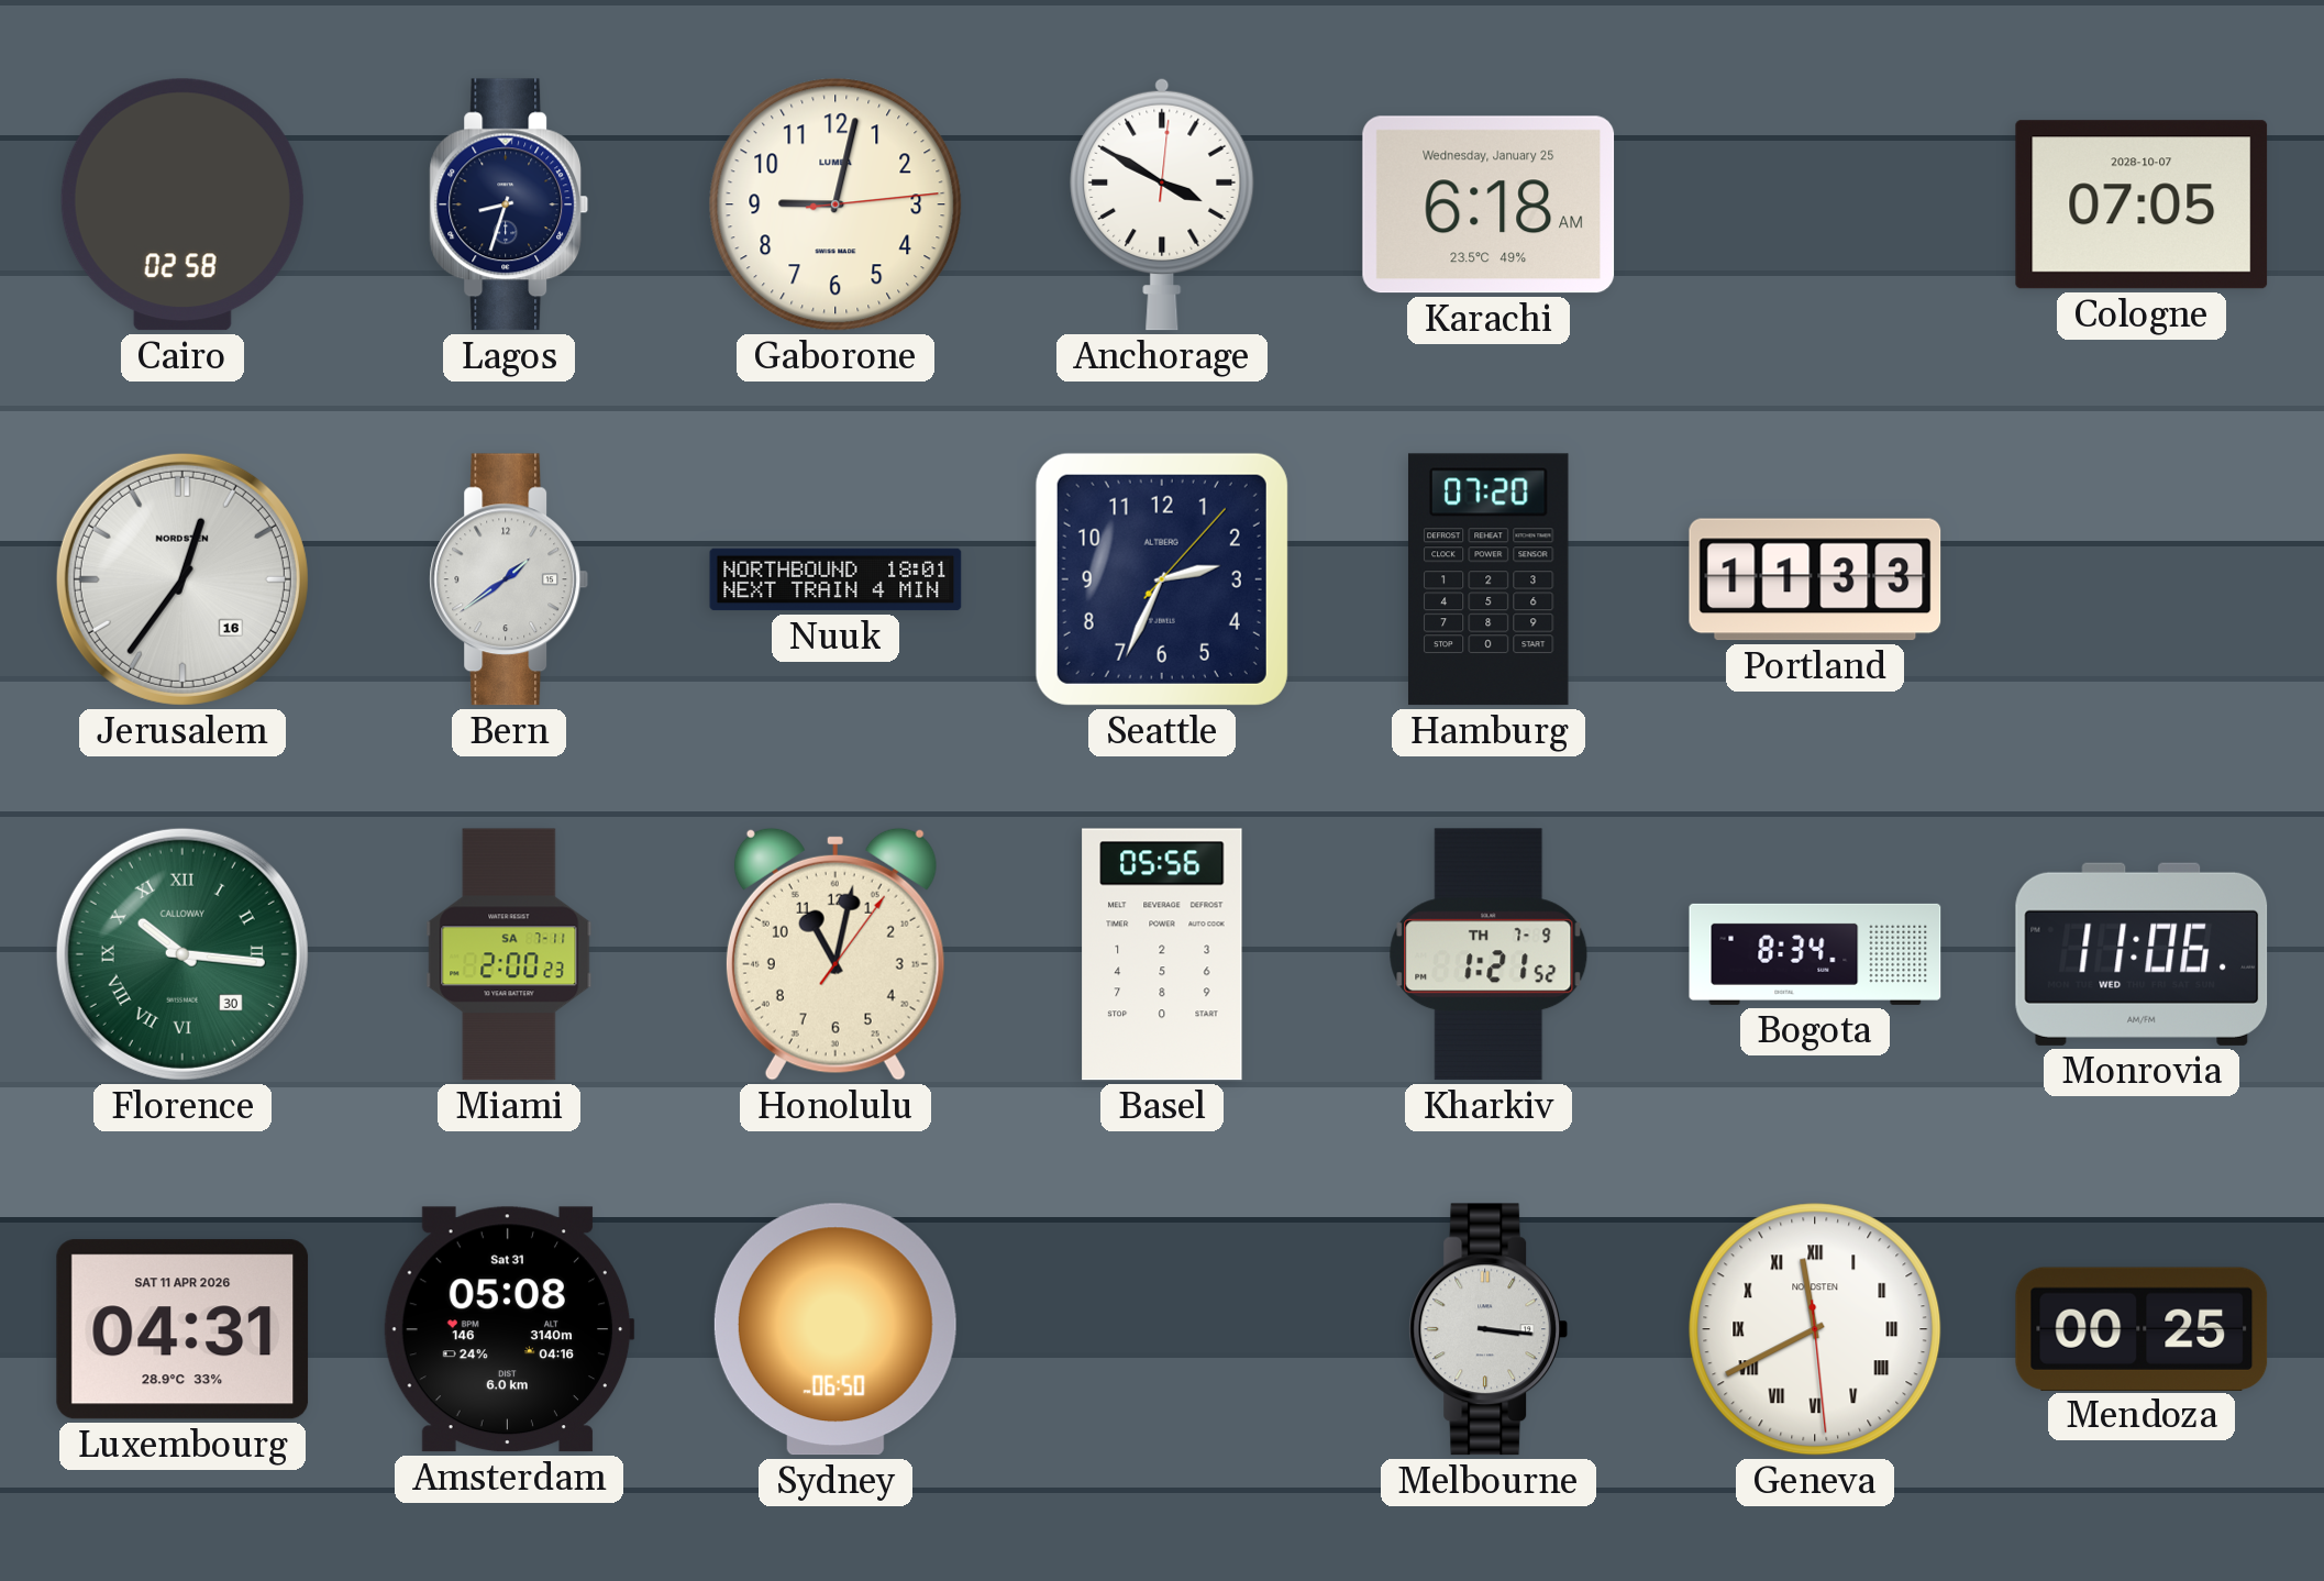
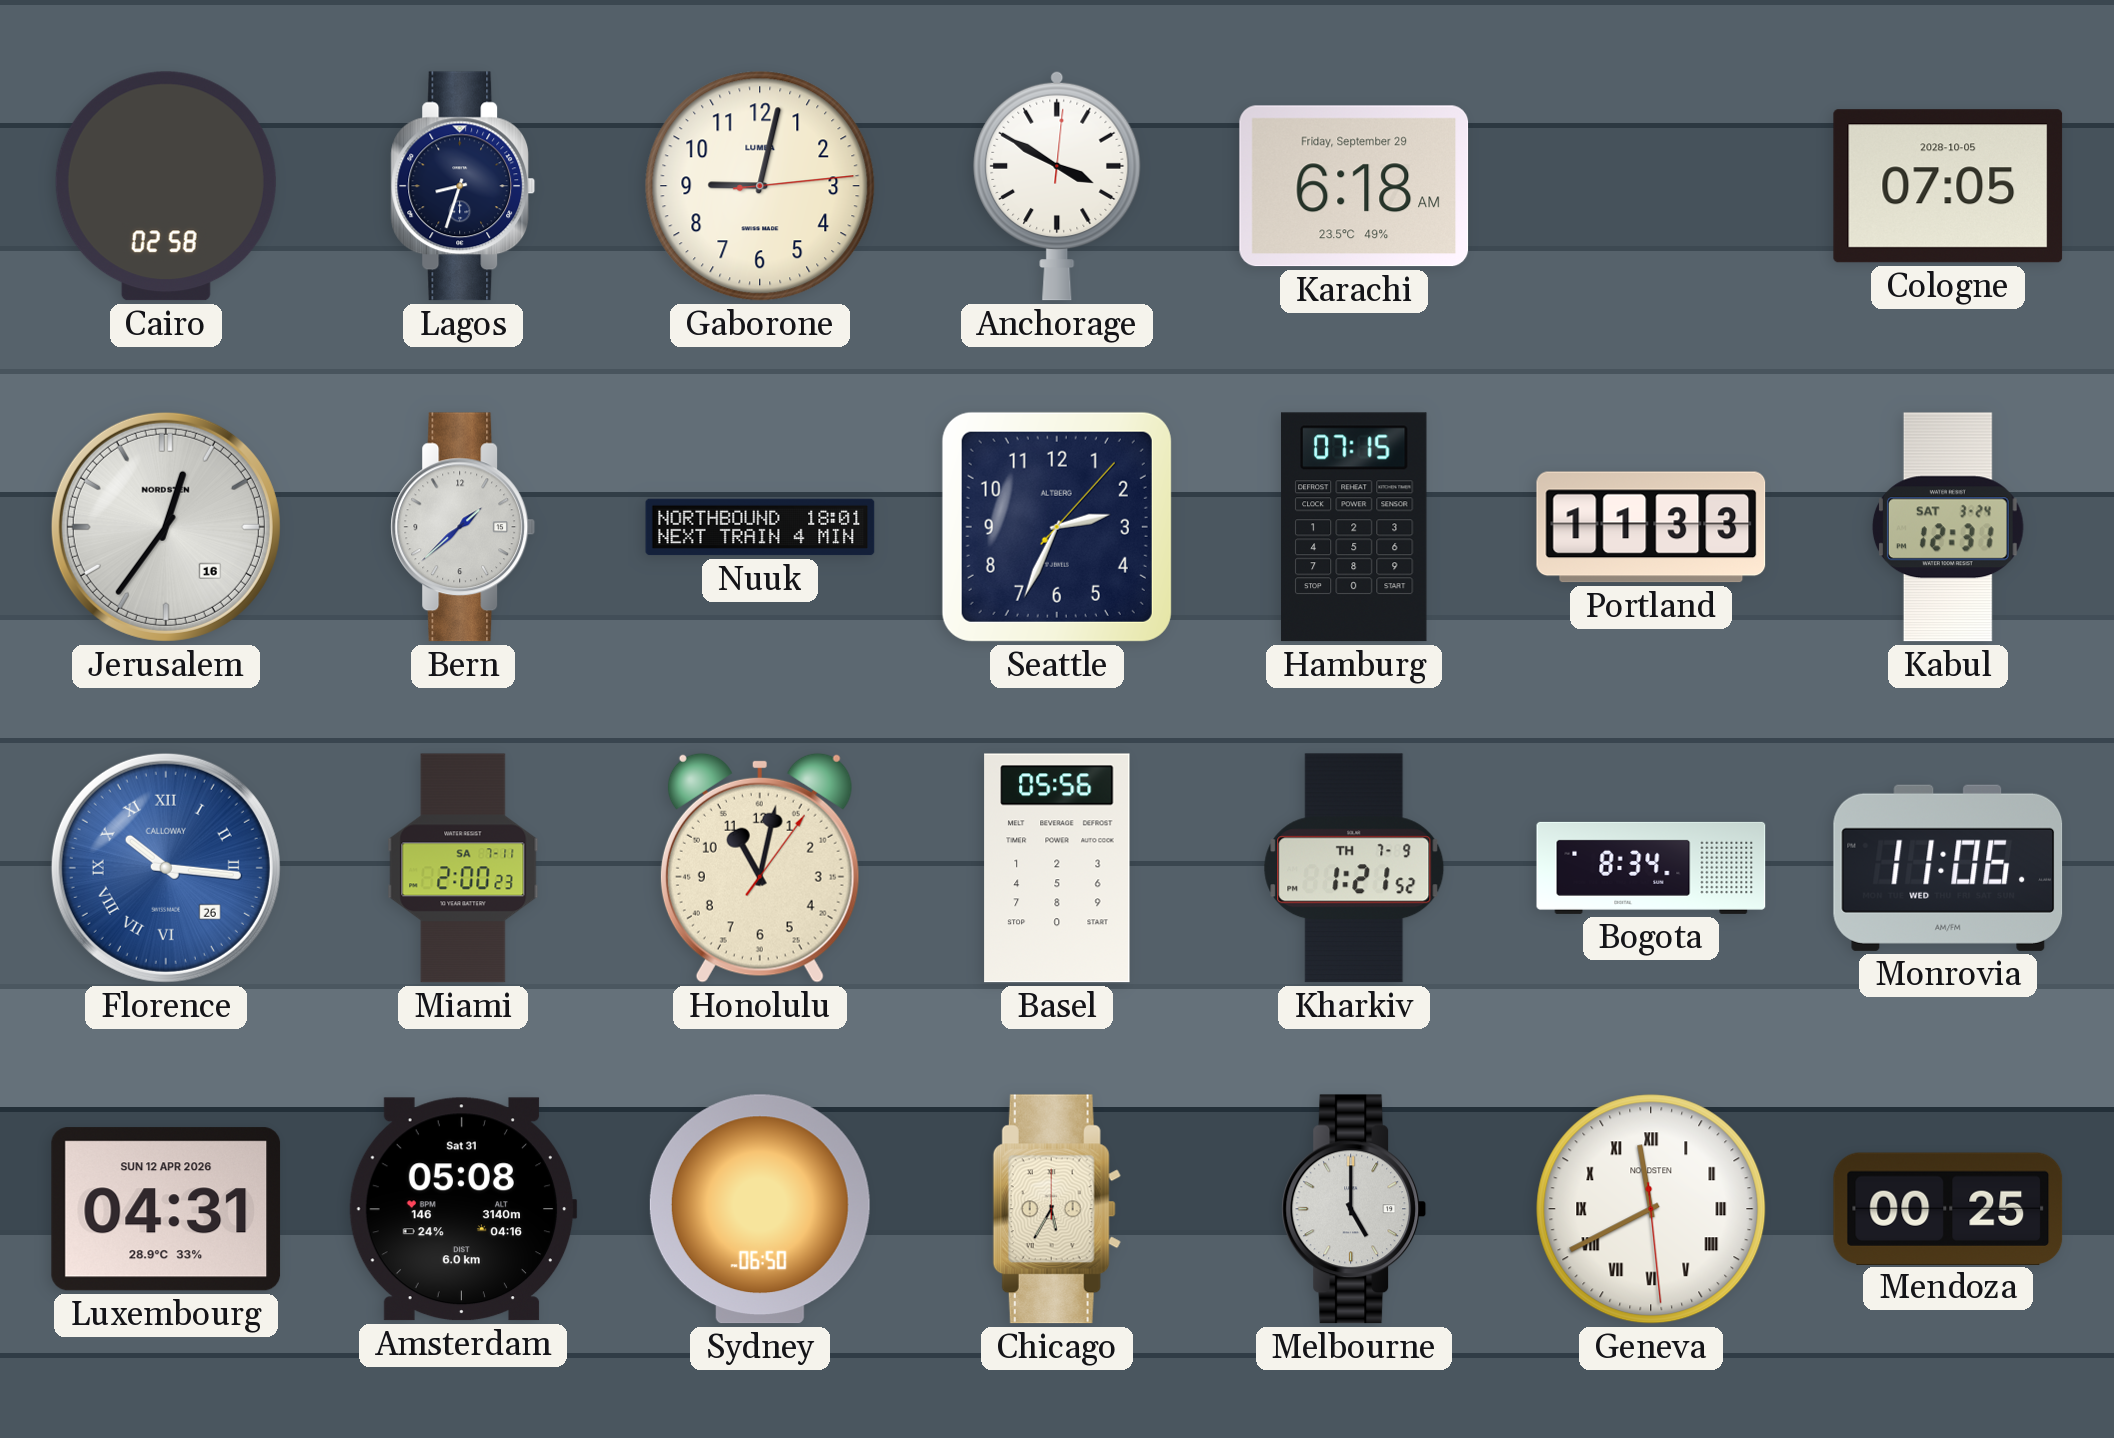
Karachi date: Wednesday, January 25 -> Friday, September 29
Cologne date: 2028-10-07 -> 2028-10-05
Bern: 1:39 -> 1:38
Hamburg: 07:20 -> 07:15
Kabul: none -> 12:31
Florence date: 30 -> 26
Florence dial: green -> blue
Luxembourg date: SAT 11 APR 2026 -> SUN 12 APR 2026
Chicago: none -> 5:35
Melbourne: 3:16 -> 5:00
